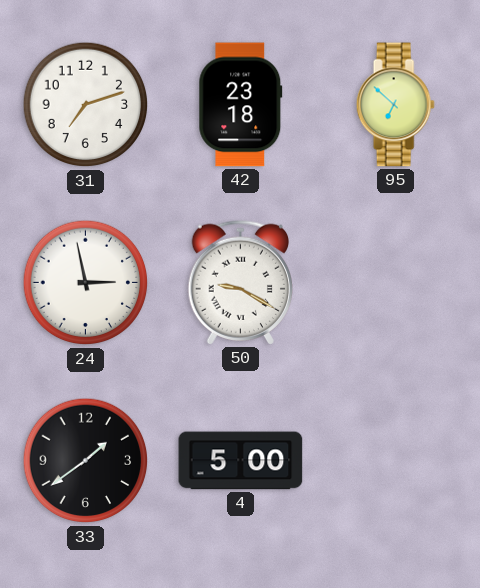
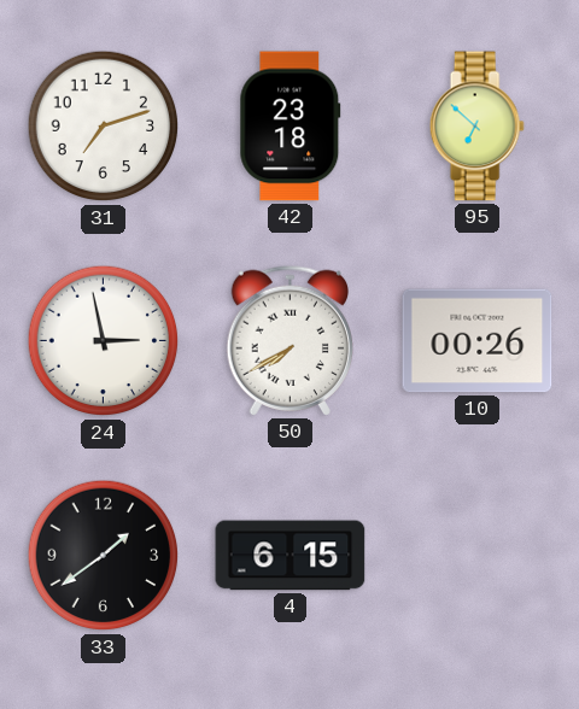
50: 9:20 -> 7:40
10: none -> 00:26
4: 5:00 -> 6:15
